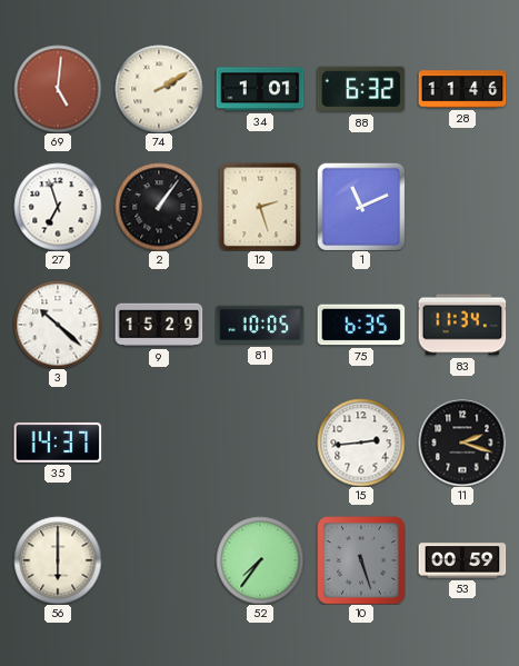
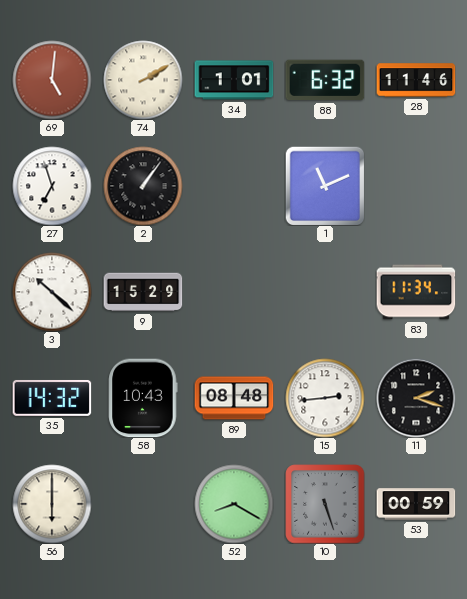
12: 2:27 -> none
81: 10:05 -> none
75: 6:35 -> none
35: 14:37 -> 14:32
58: none -> 10:43
89: none -> 08:48
52: 7:36 -> 8:20
